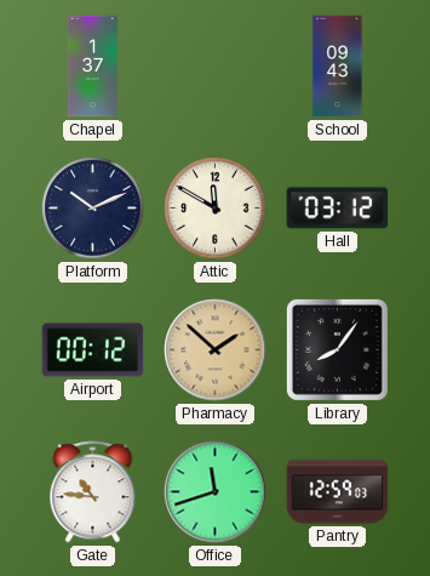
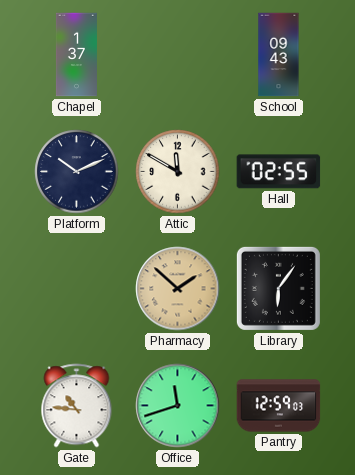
Hall: 03:12 -> 02:55
Airport: 00:12 -> none
Library: 8:06 -> 6:06
